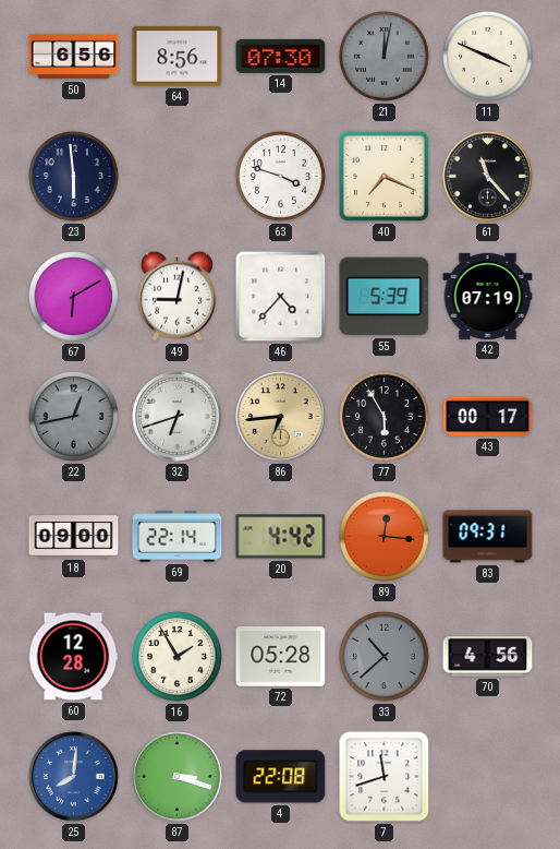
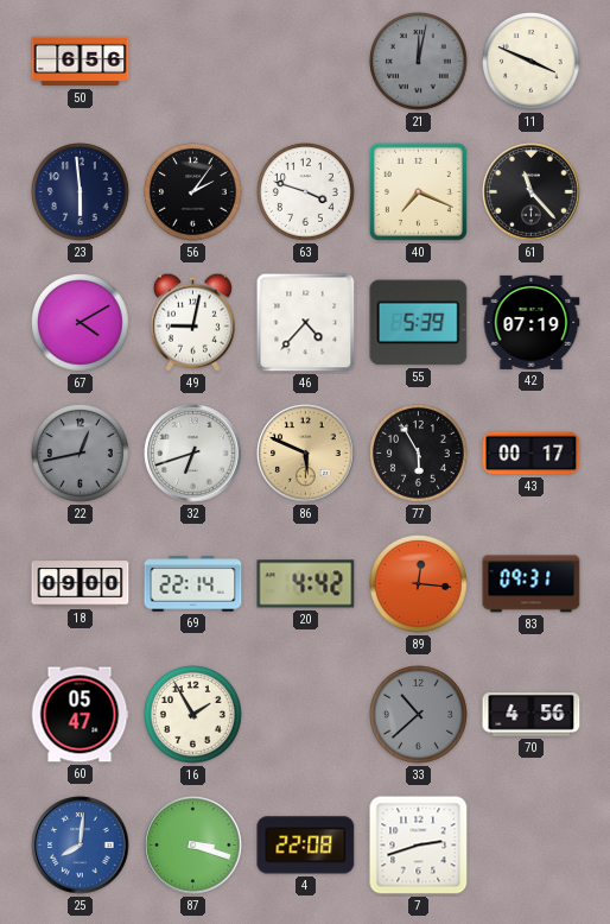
64: 8:56 -> none
14: 07:30 -> none
56: none -> 2:06
67: 6:10 -> 4:10
86: 6:44 -> 5:49
60: 12:28 -> 05:47
72: 05:28 -> none
7: 11:42 -> 2:42
